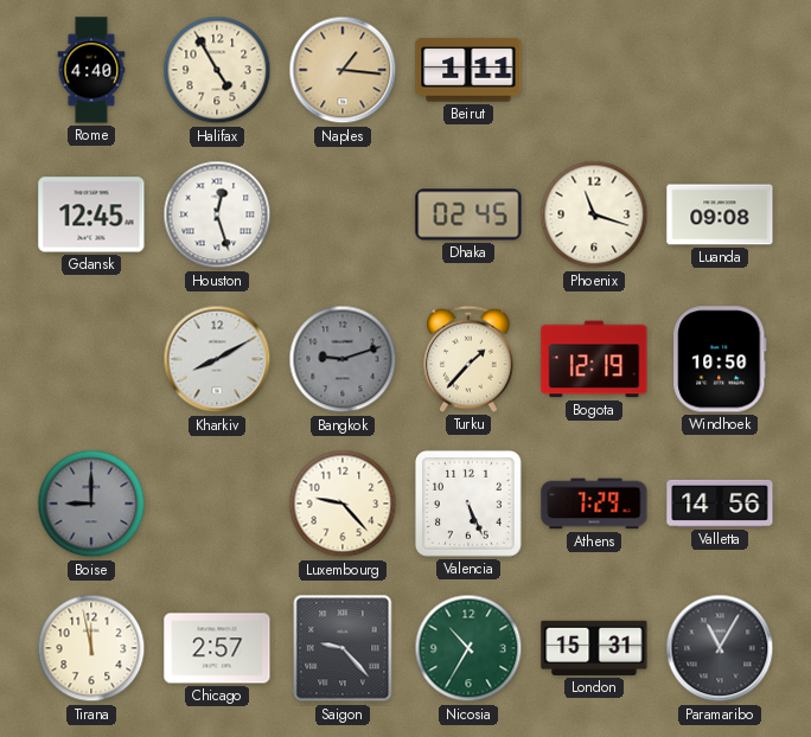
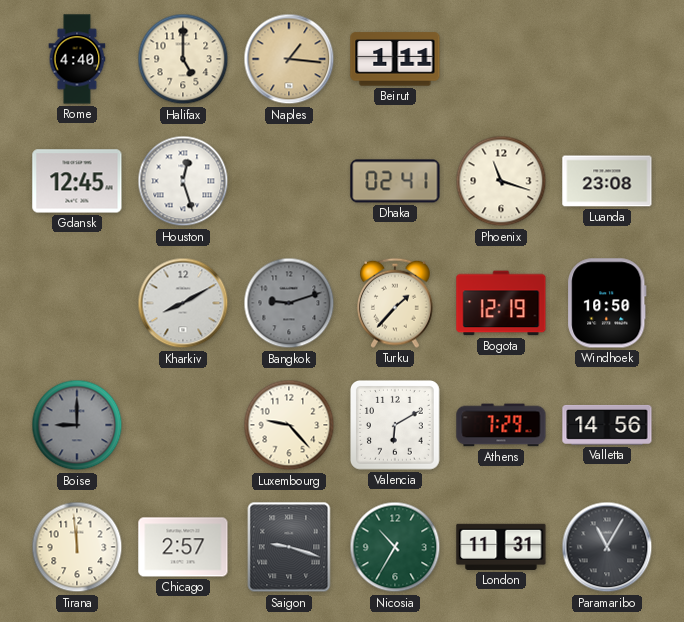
Halifax: 4:55 -> 5:00
Dhaka: 02:45 -> 02:41
Luanda: 09:08 -> 23:08
Valencia: 5:26 -> 6:10
Tirana: 11:58 -> 11:59
Saigon: 9:23 -> 9:18
London: 15:31 -> 11:31
